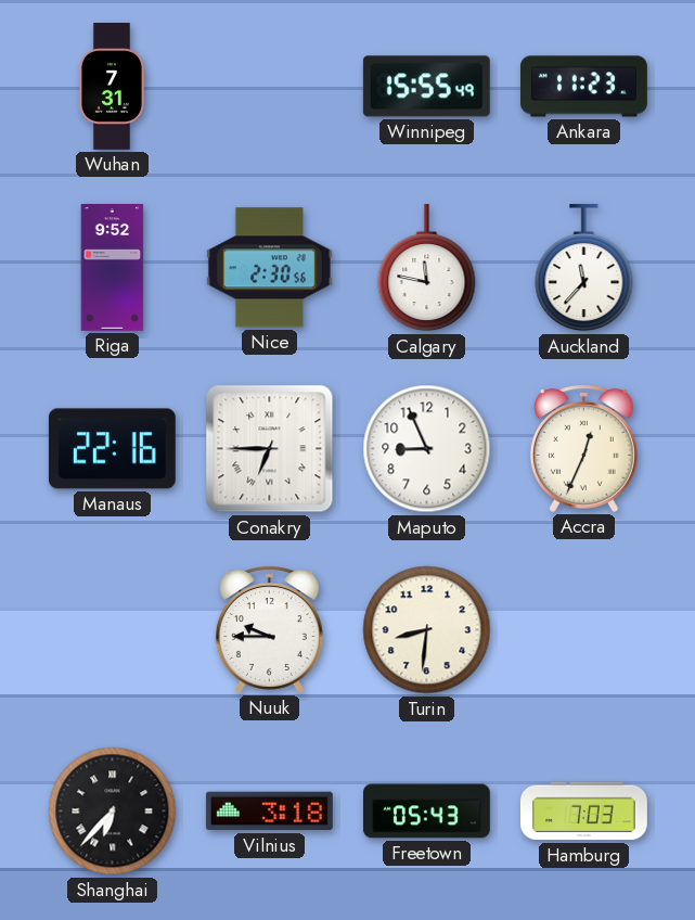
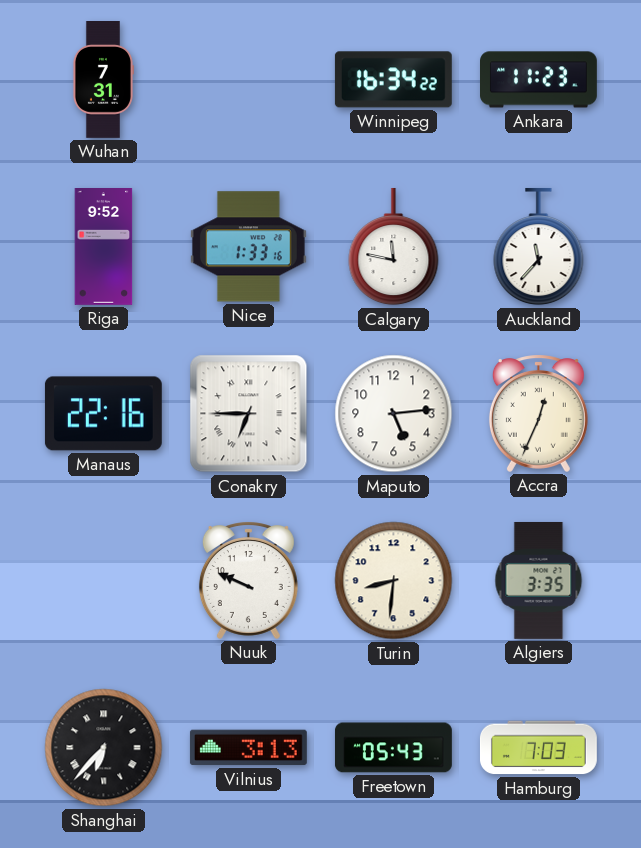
Winnipeg: 15:55 -> 16:34
Nice: 2:30 -> 1:33
Maputo: 8:56 -> 5:14
Nuuk: 9:45 -> 9:49
Algiers: none -> 3:35
Vilnius: 3:18 -> 3:13
